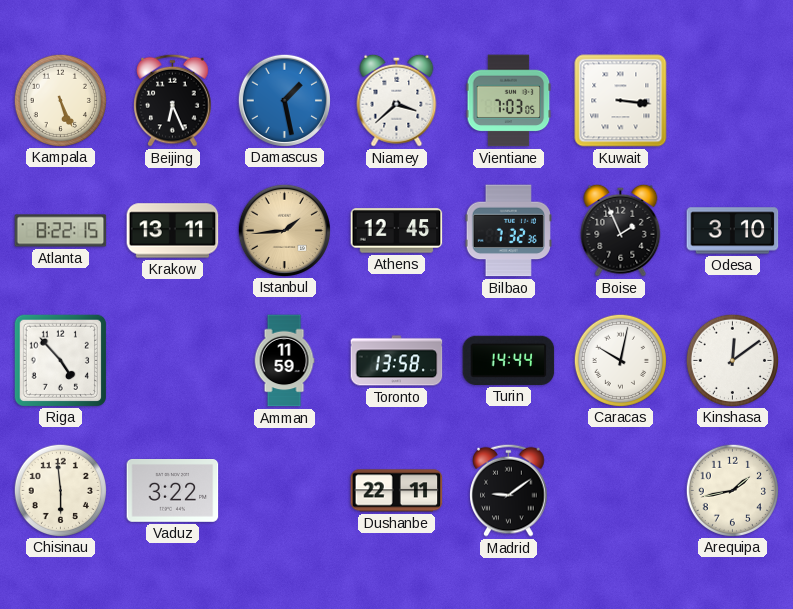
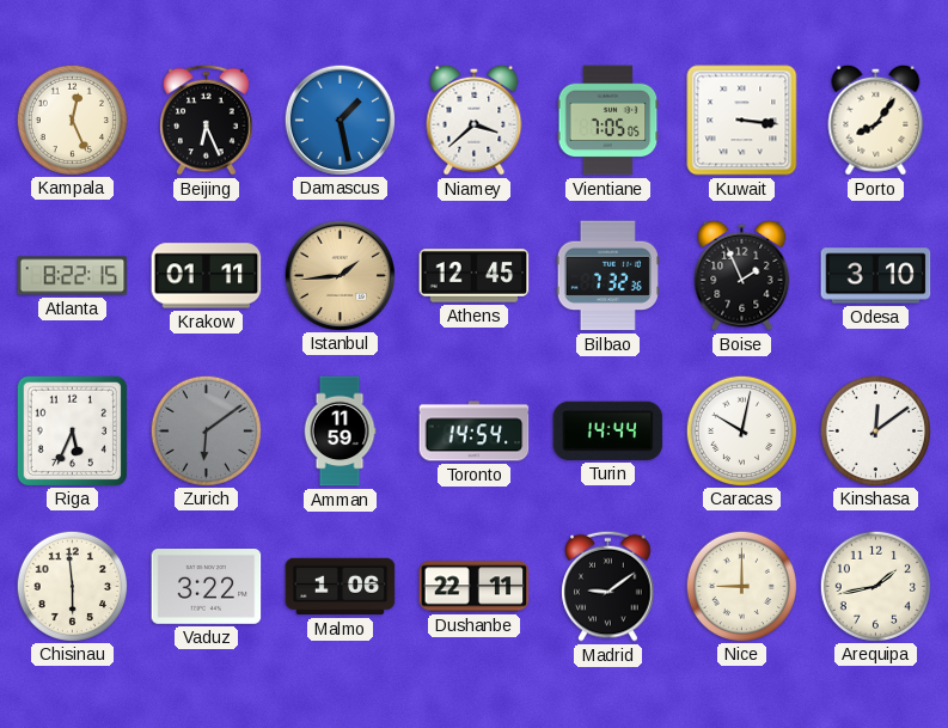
Kampala: 5:26 -> 12:26
Vientiane: 7:03 -> 7:05
Porto: none -> 8:06
Krakow: 13:11 -> 01:11
Riga: 4:53 -> 5:34
Zurich: none -> 6:09
Toronto: 13:58 -> 14:54
Malmo: none -> 1:06
Nice: none -> 9:00
